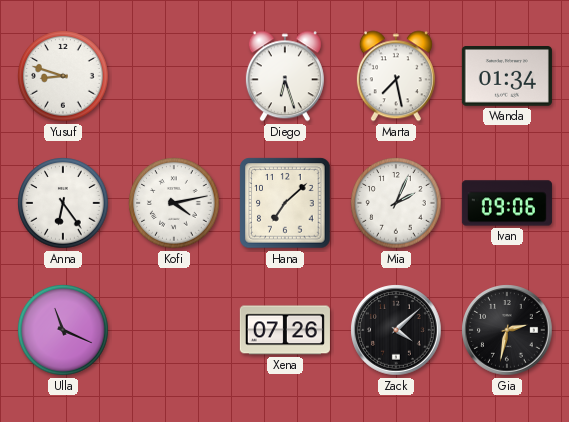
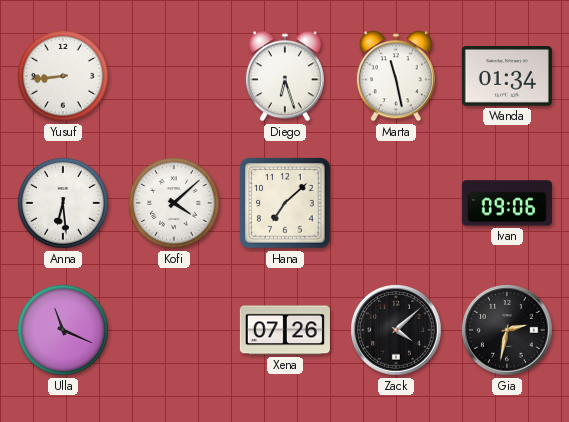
Yusuf: 8:48 -> 8:44
Marta: 7:28 -> 11:28
Anna: 6:24 -> 6:29
Kofi: 4:13 -> 4:08
Mia: 2:04 -> none
